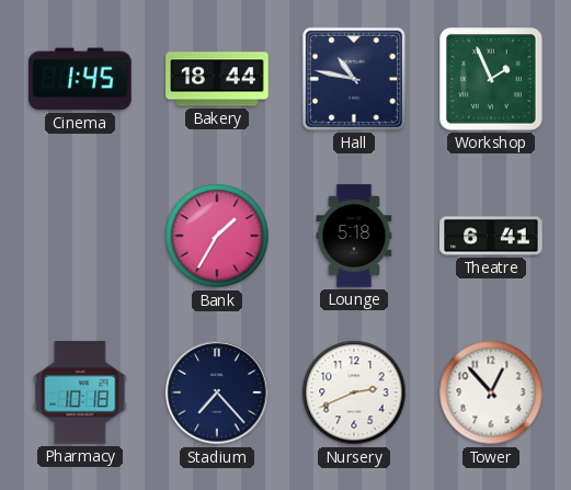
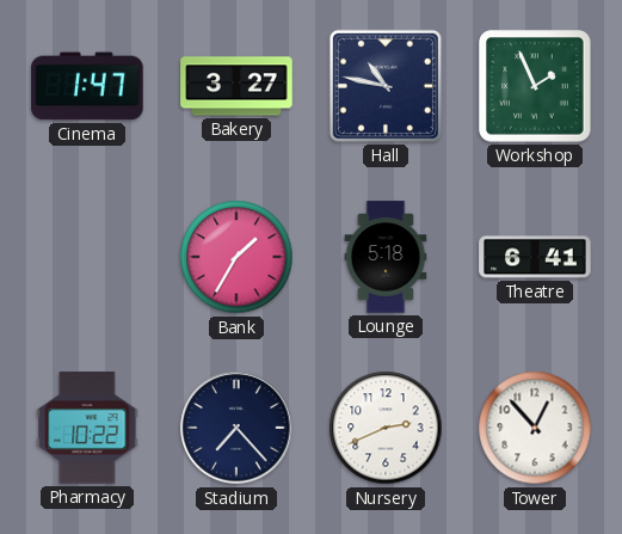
Cinema: 1:45 -> 1:47
Bakery: 18:44 -> 3:27
Pharmacy: 10:18 -> 10:22
